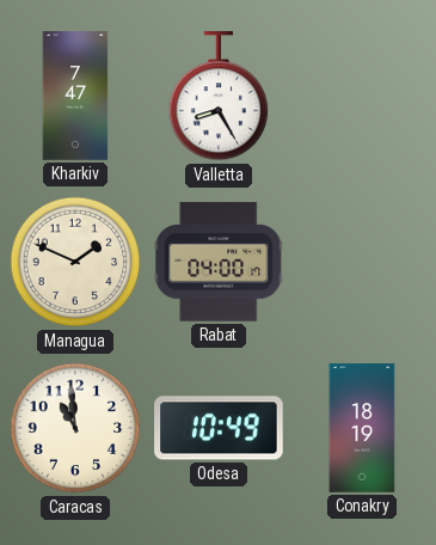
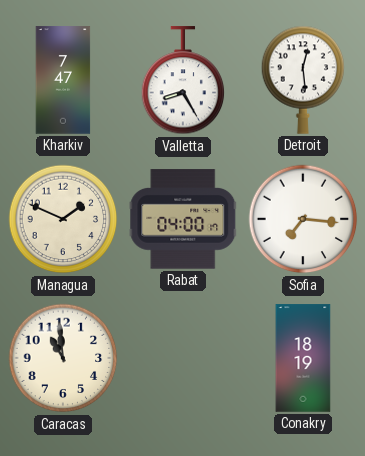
Detroit: none -> 12:29
Sofia: none -> 7:16
Odesa: 10:49 -> none
